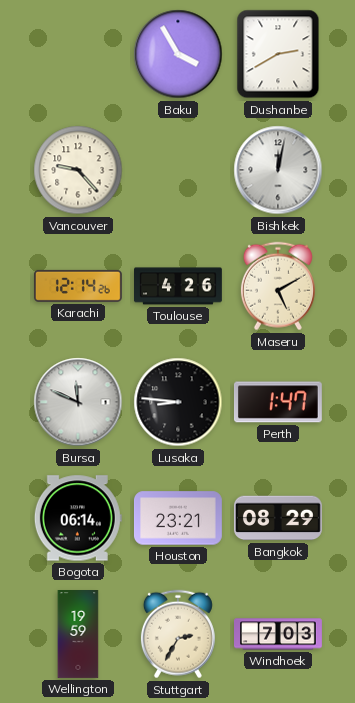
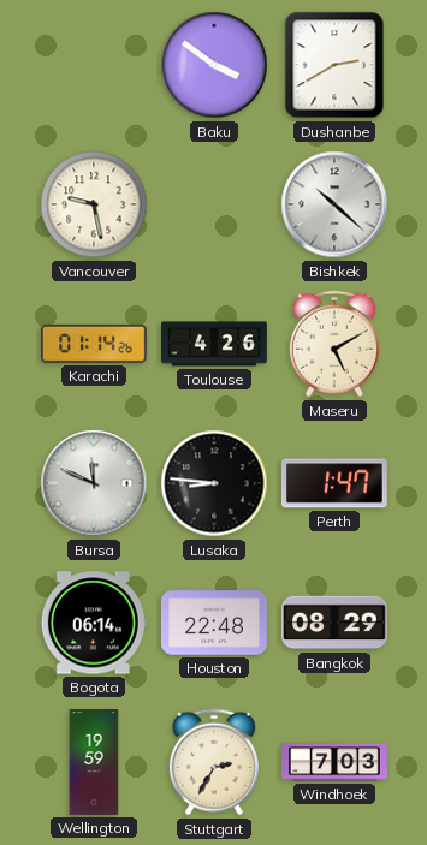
Baku: 3:55 -> 3:51
Vancouver: 9:23 -> 9:28
Bishkek: 12:02 -> 10:22
Karachi: 12:14 -> 01:14
Houston: 23:21 -> 22:48
